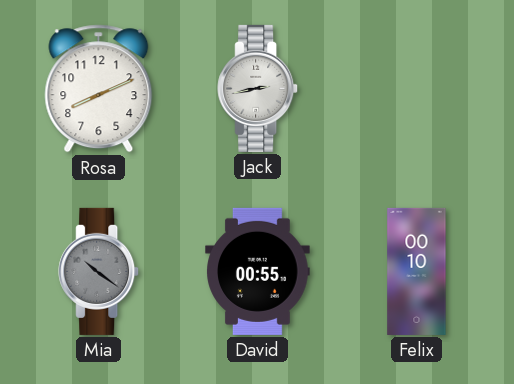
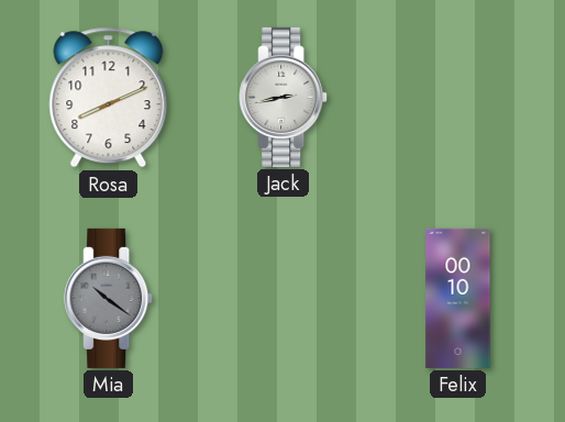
David: 00:55 -> none
